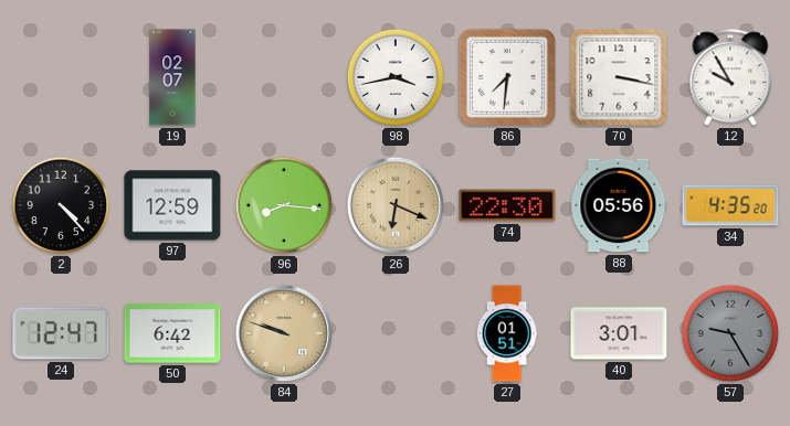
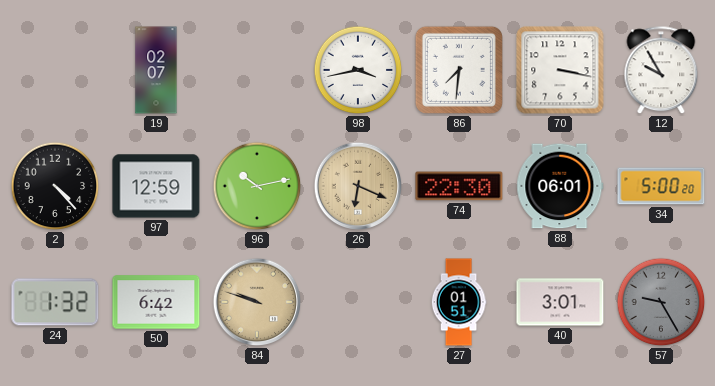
96: 8:16 -> 10:13
88: 05:56 -> 06:01
34: 4:35 -> 5:00
24: 12:47 -> 1:32
